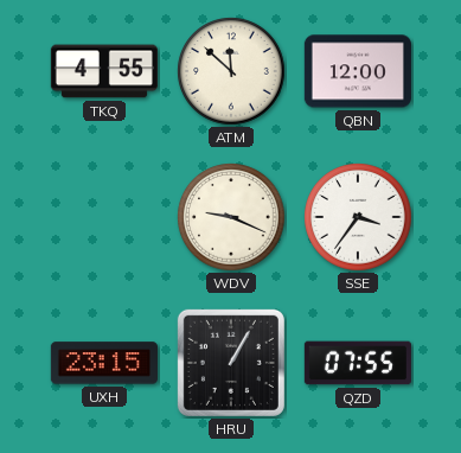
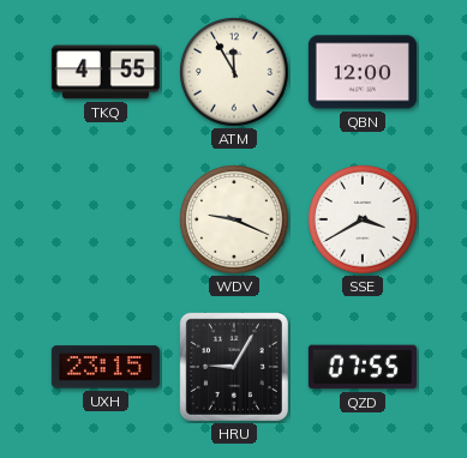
ATM: 11:52 -> 11:55
SSE: 3:36 -> 3:40
HRU: 1:05 -> 9:05
